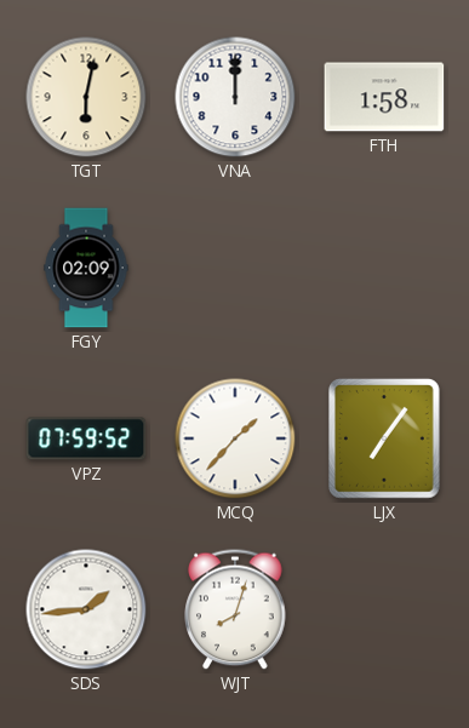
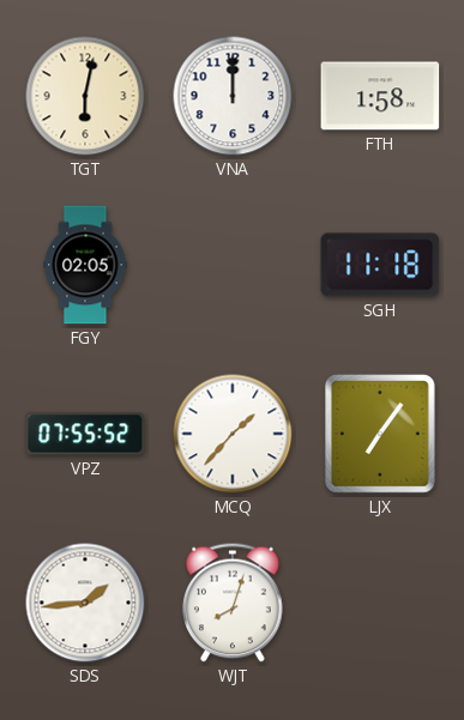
FGY: 02:09 -> 02:05
SGH: none -> 11:18
VPZ: 07:59 -> 07:55
